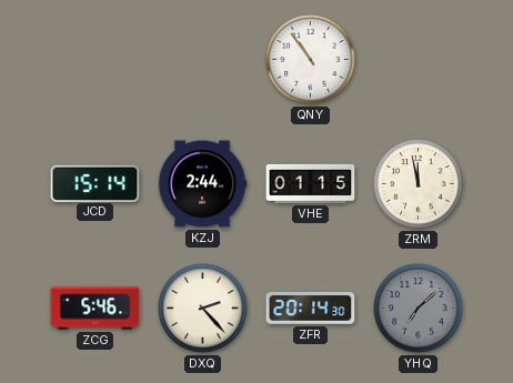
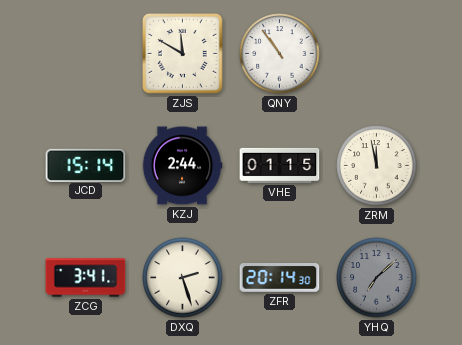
ZJS: none -> 11:50
ZCG: 5:46 -> 3:41
DXQ: 2:23 -> 2:27
